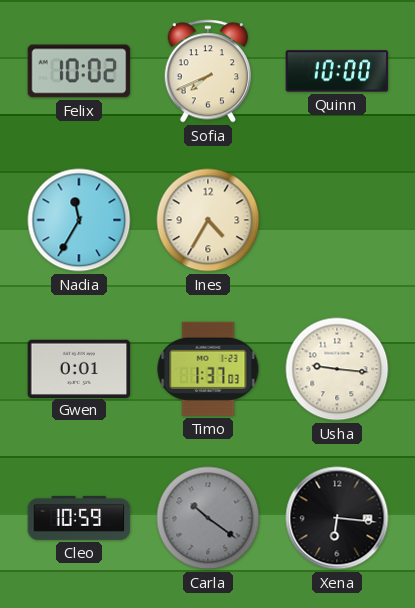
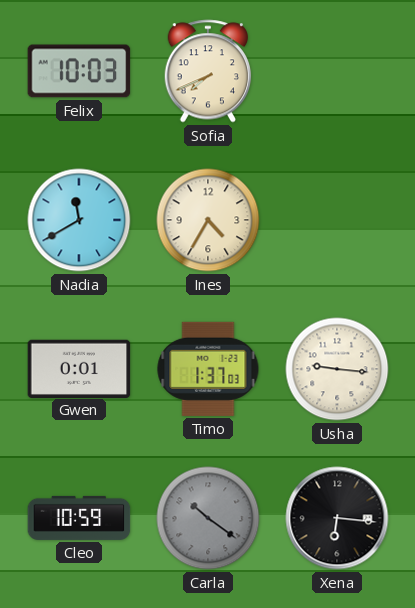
Felix: 10:02 -> 10:03
Quinn: 10:00 -> none
Nadia: 11:35 -> 11:40
